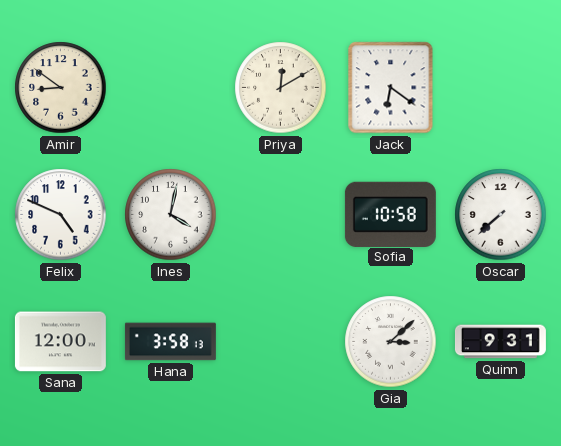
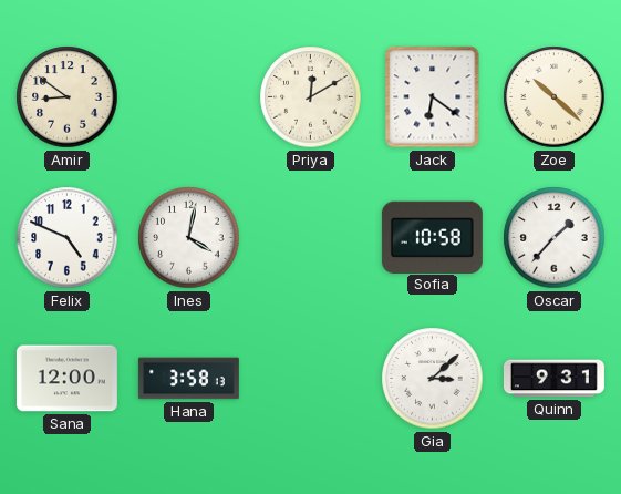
Zoe: none -> 10:22
Oscar: 7:38 -> 1:37
